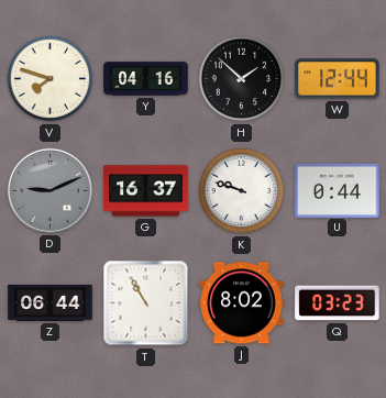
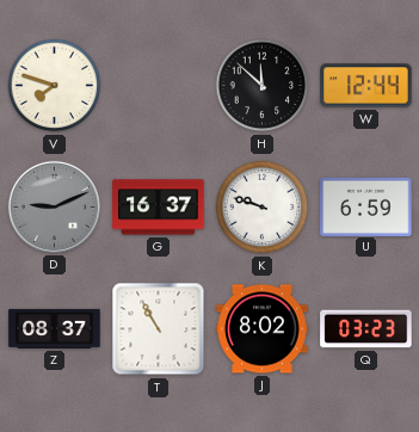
Y: 04:16 -> none
H: 1:52 -> 11:52
U: 0:44 -> 6:59
Z: 06:44 -> 08:37
